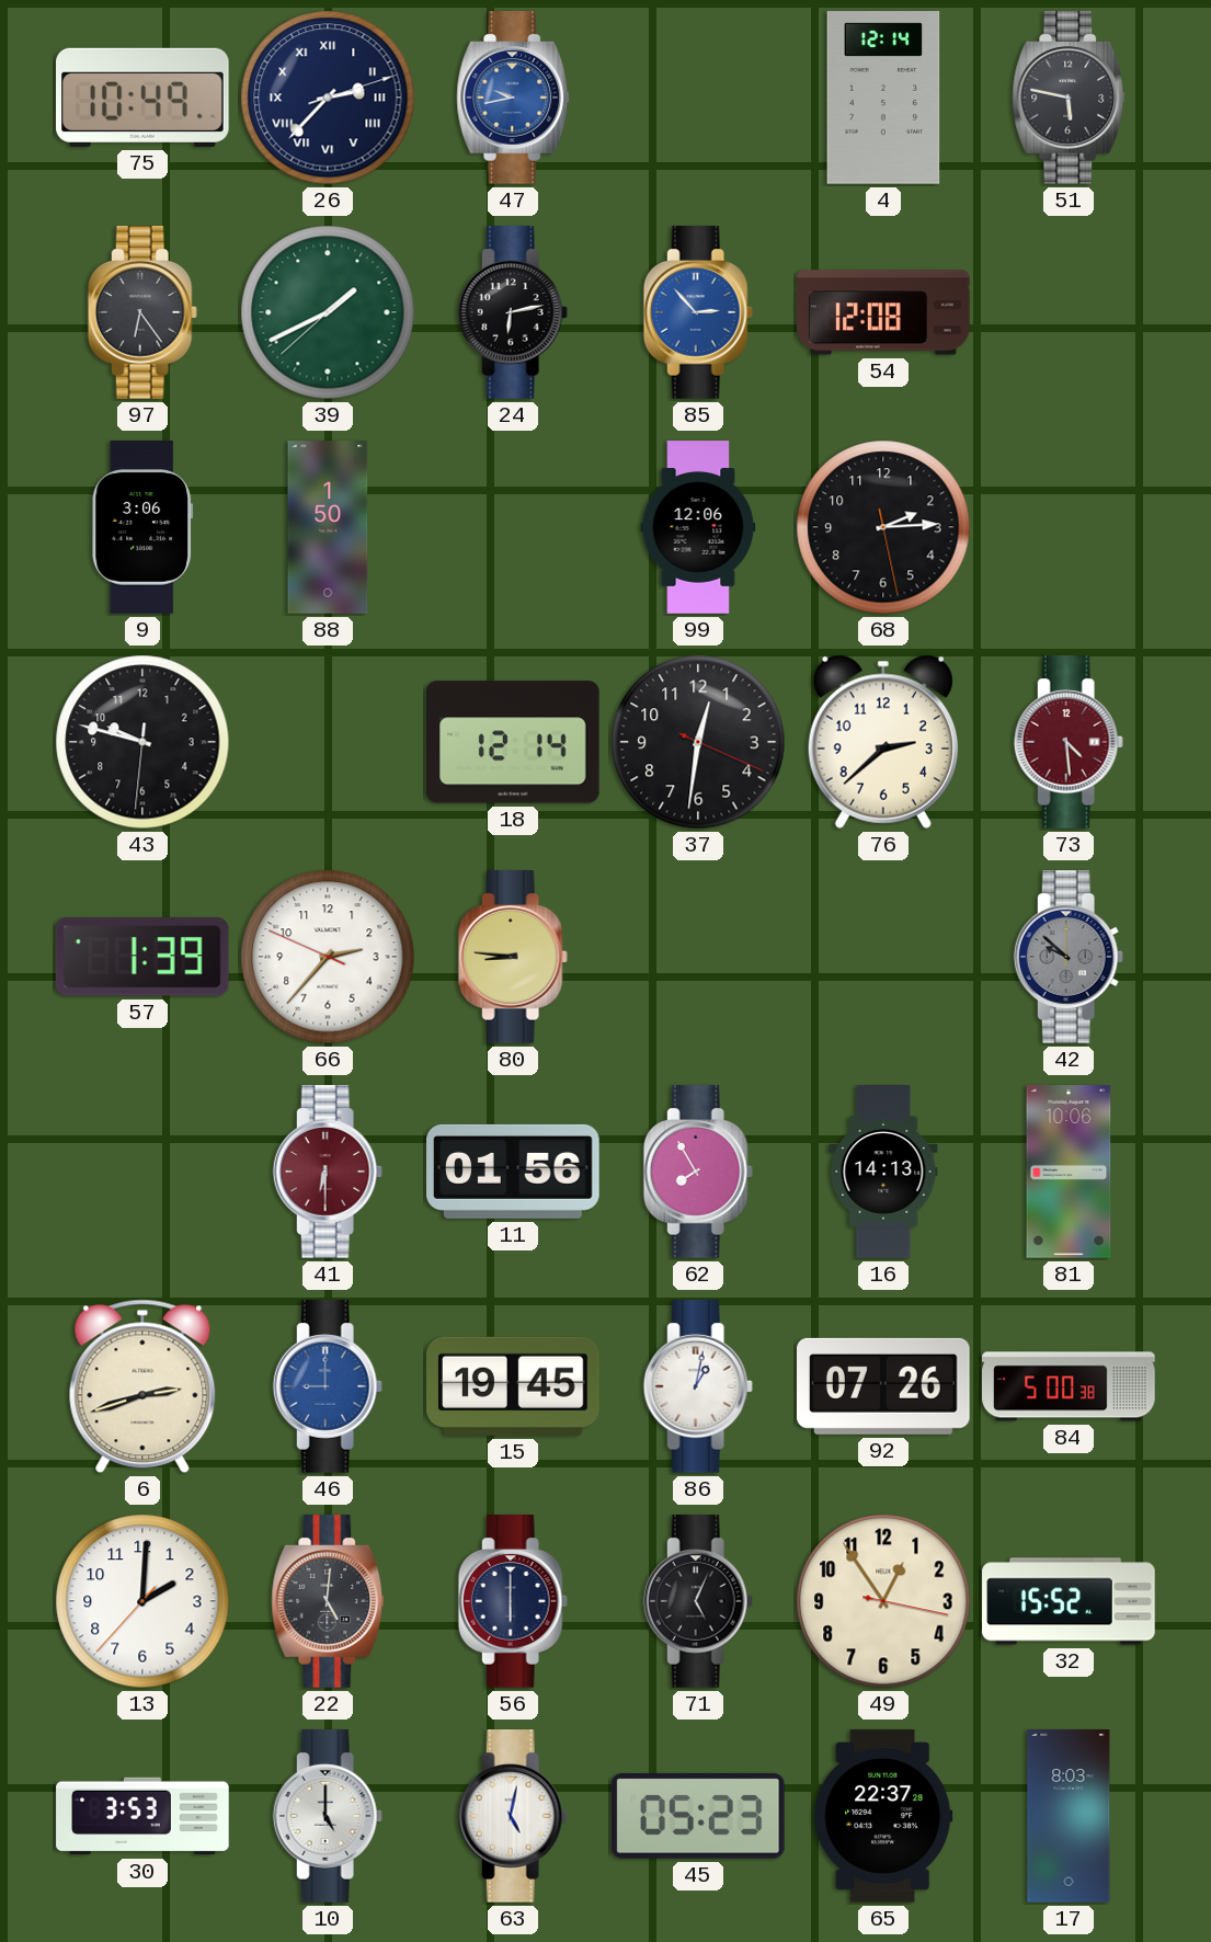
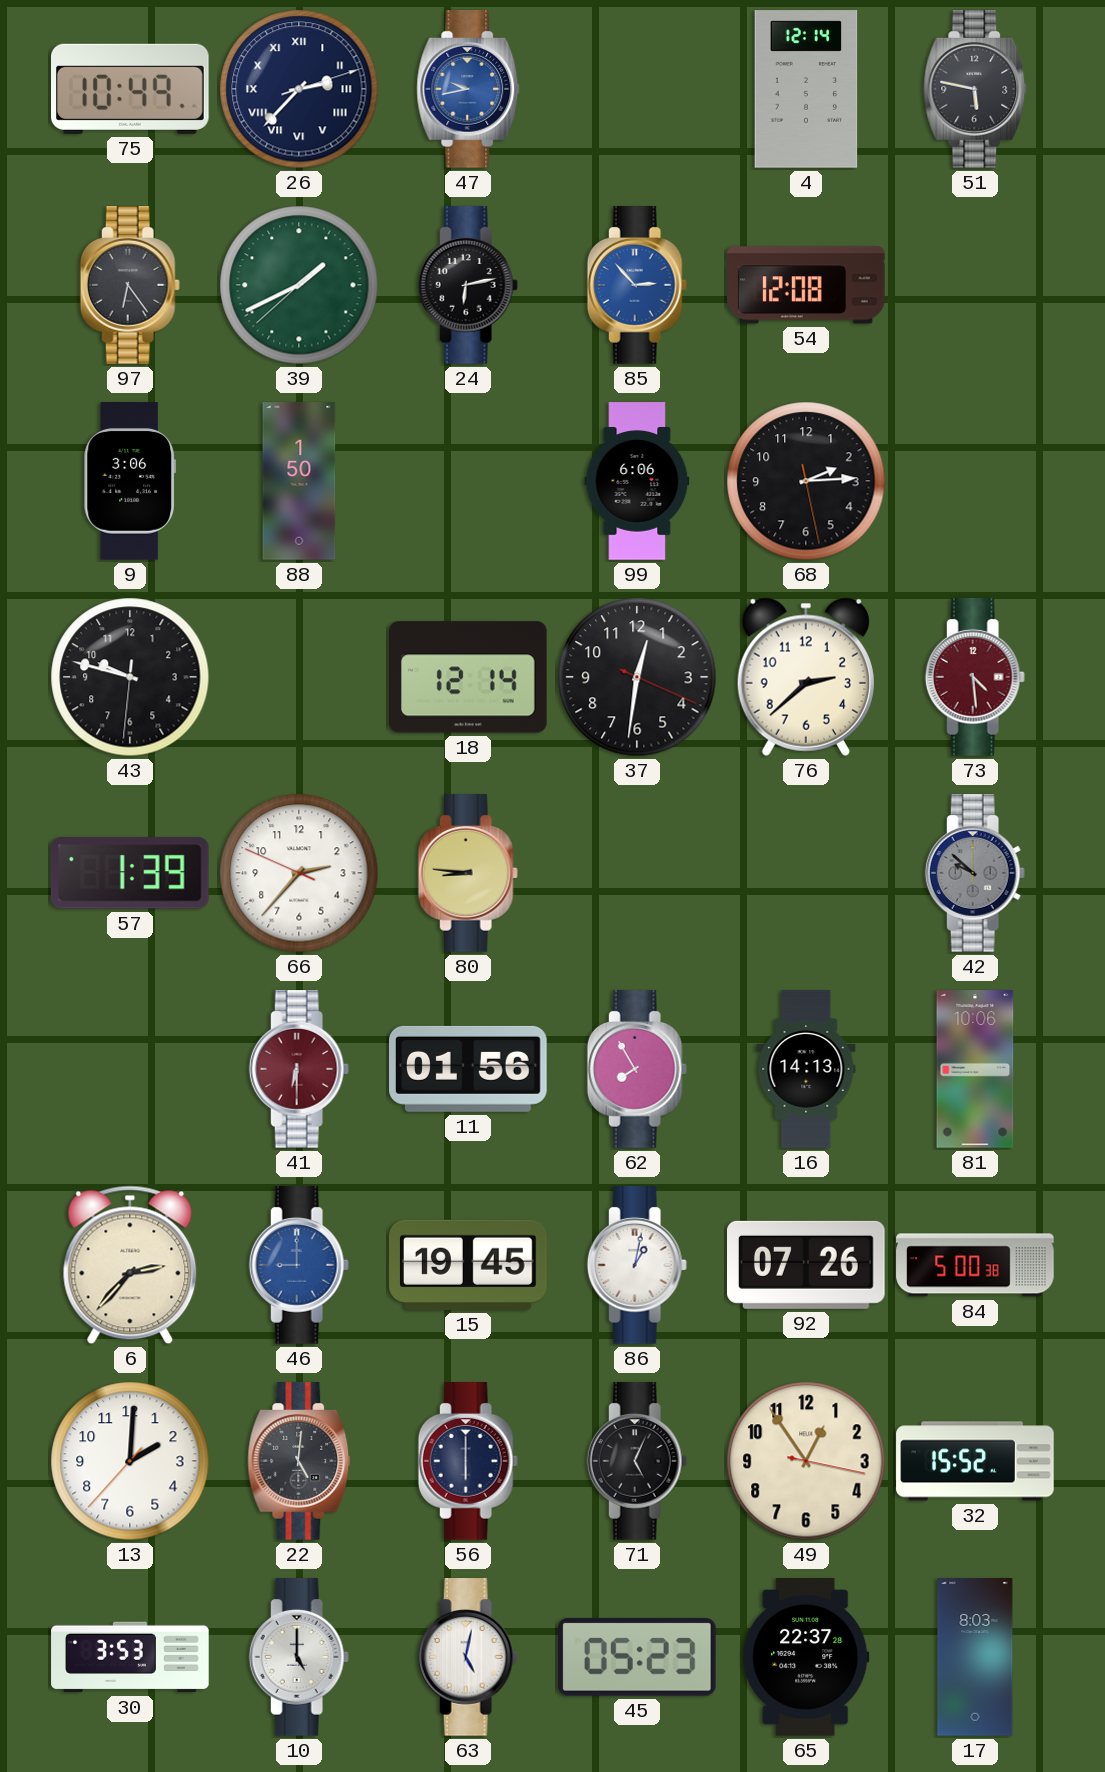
99: 12:06 -> 6:06
6: 2:42 -> 2:37
